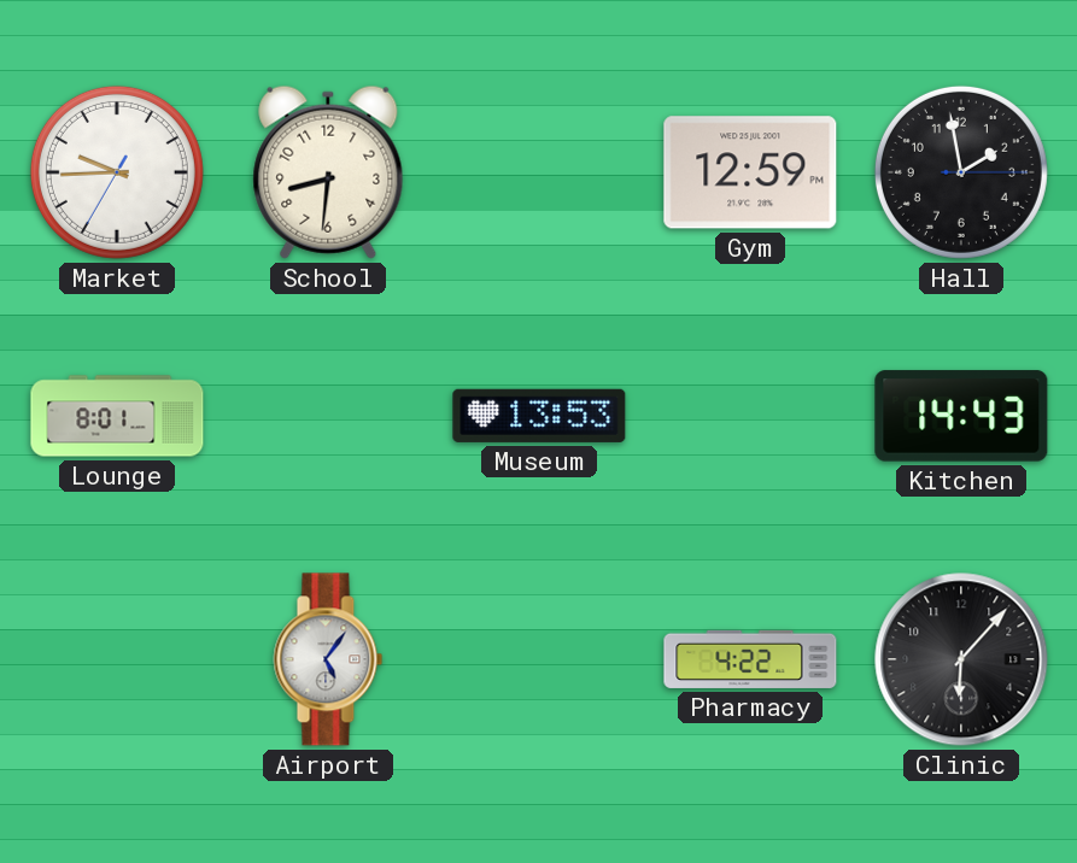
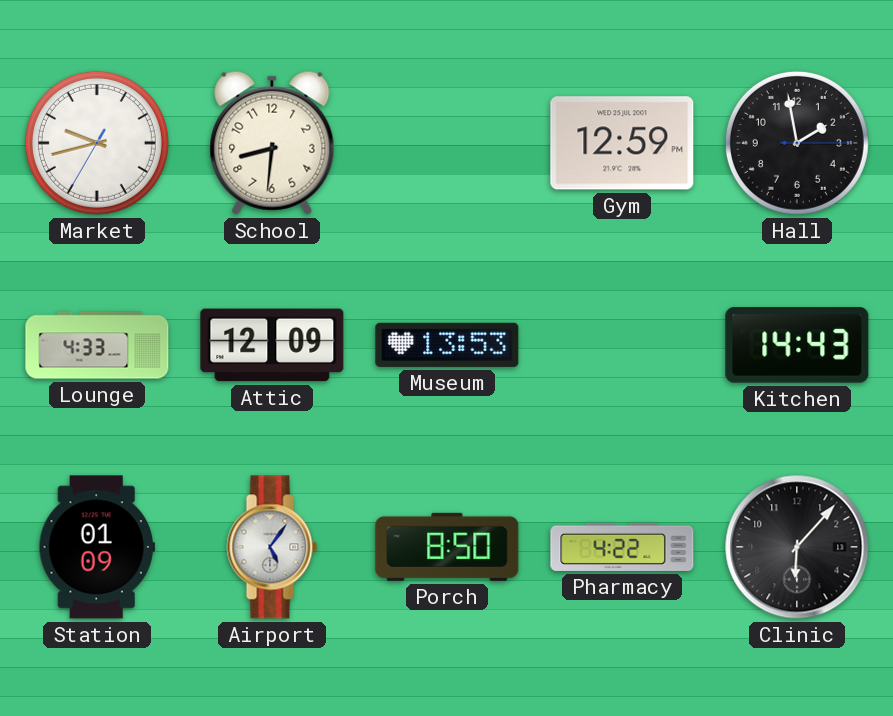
Market: 9:44 -> 9:42
Lounge: 8:01 -> 4:33
Attic: none -> 12:09
Station: none -> 01:09
Porch: none -> 8:50
